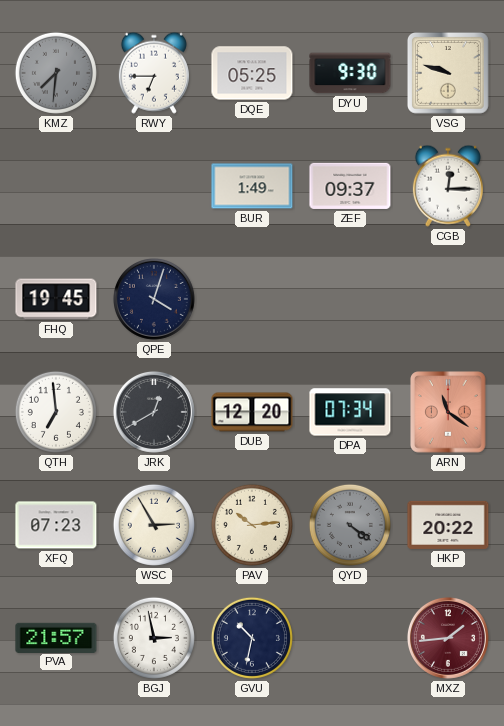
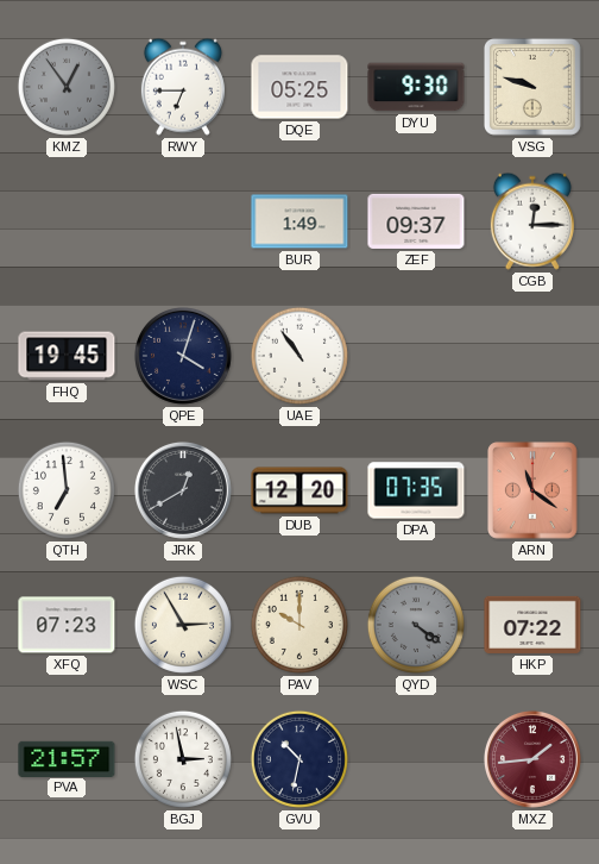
KMZ: 7:31 -> 12:54
UAE: none -> 10:54
DPA: 07:34 -> 07:35
PAV: 10:14 -> 10:00
HKP: 20:22 -> 07:22
